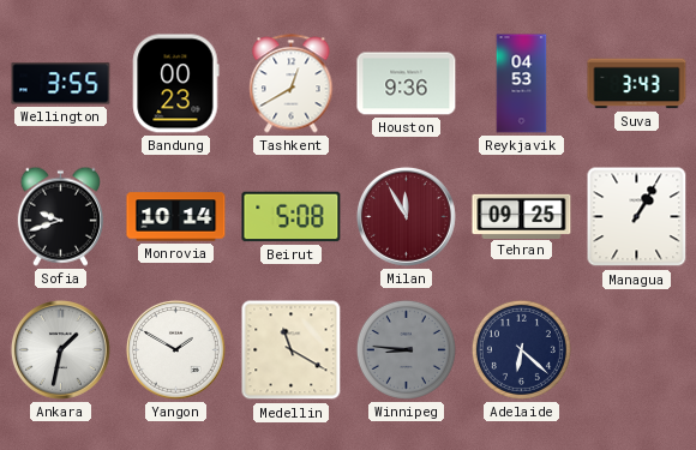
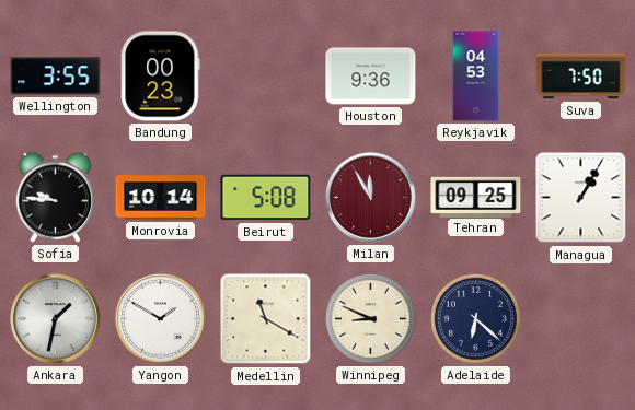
Tashkent: 12:40 -> none
Suva: 3:43 -> 7:50
Sofia: 9:42 -> 9:46
Winnipeg: 8:46 -> 8:49
Winnipeg dial: grey -> cream
